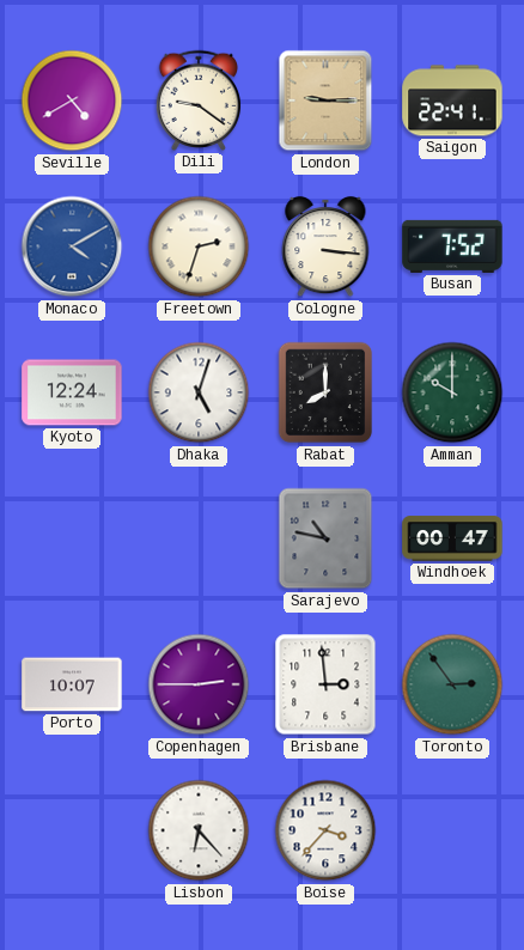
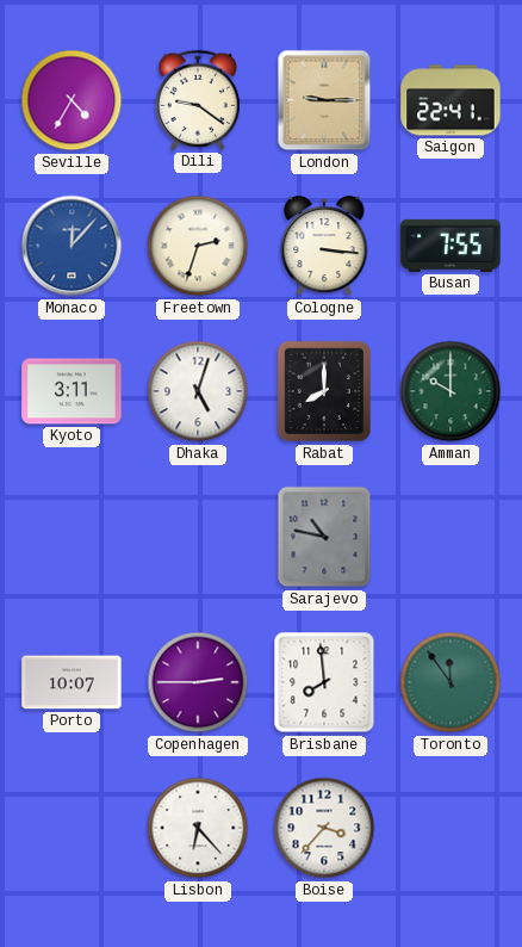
Seville: 4:40 -> 4:35
Monaco: 4:10 -> 12:07
Busan: 7:52 -> 7:55
Kyoto: 12:24 -> 3:11
Windhoek: 00:47 -> none
Brisbane: 2:59 -> 7:59
Toronto: 2:54 -> 11:54
